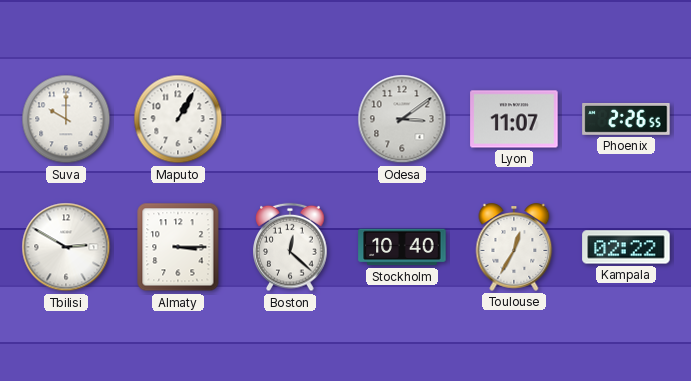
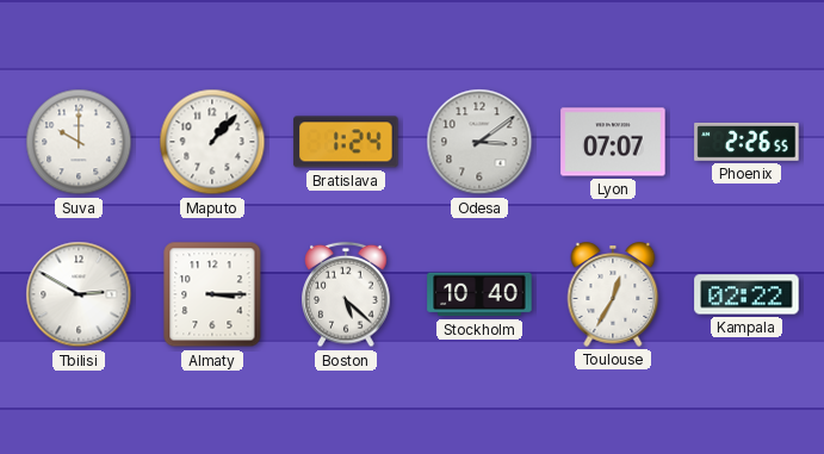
Maputo: 1:05 -> 1:07
Bratislava: none -> 1:24
Lyon: 11:07 -> 07:07
Boston: 12:22 -> 5:22
